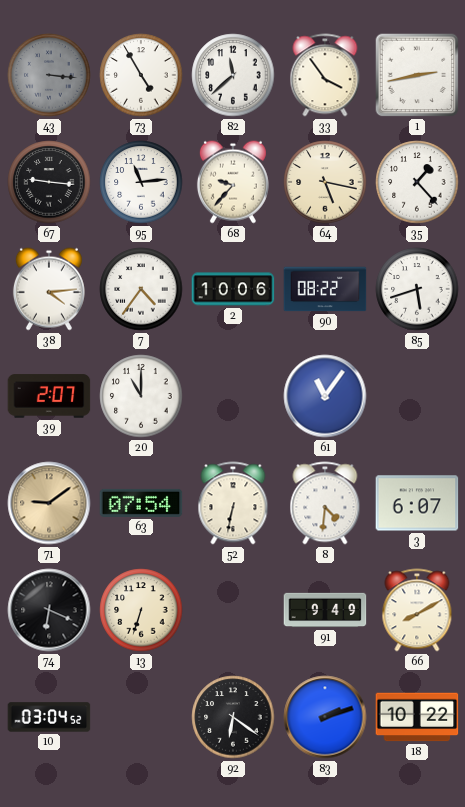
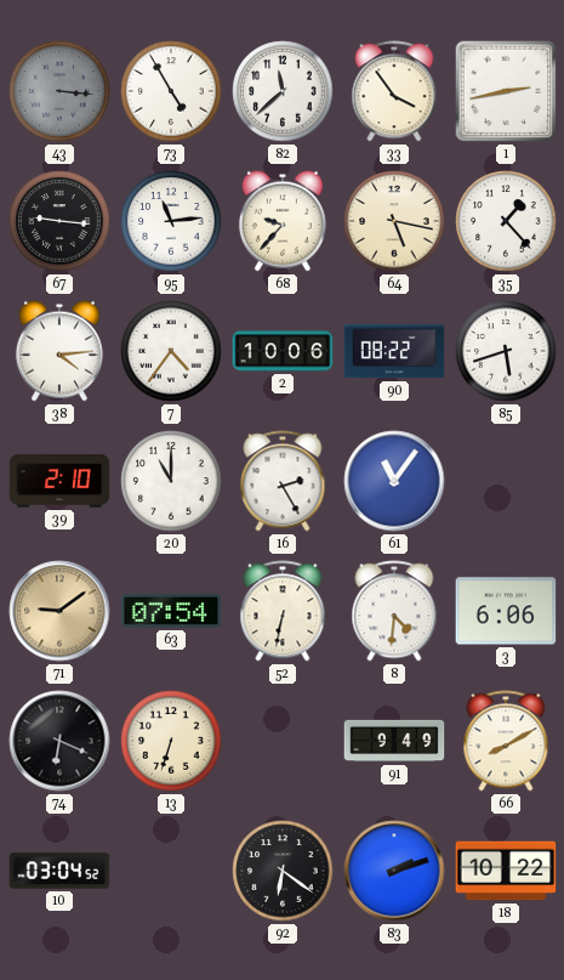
39: 2:07 -> 2:10
16: none -> 2:25
3: 6:07 -> 6:06
